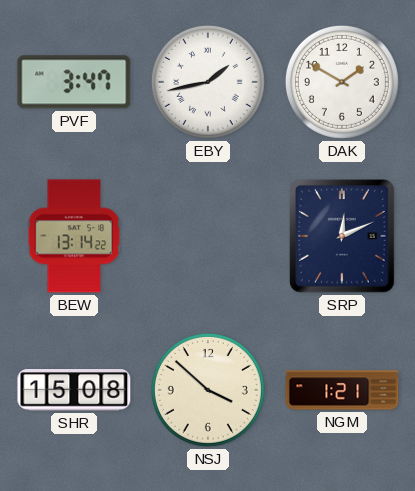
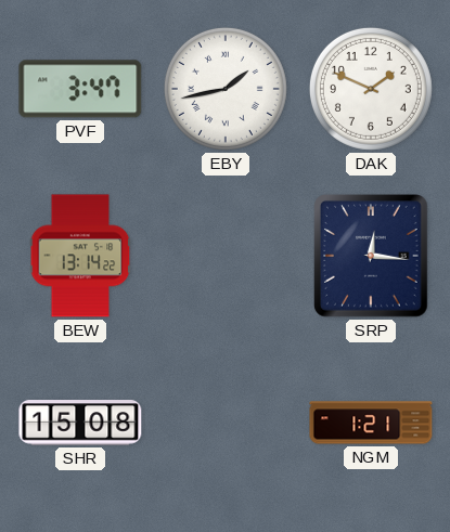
DAK: 1:50 -> 1:49
SRP: 12:11 -> 12:16
NSJ: 3:52 -> none
